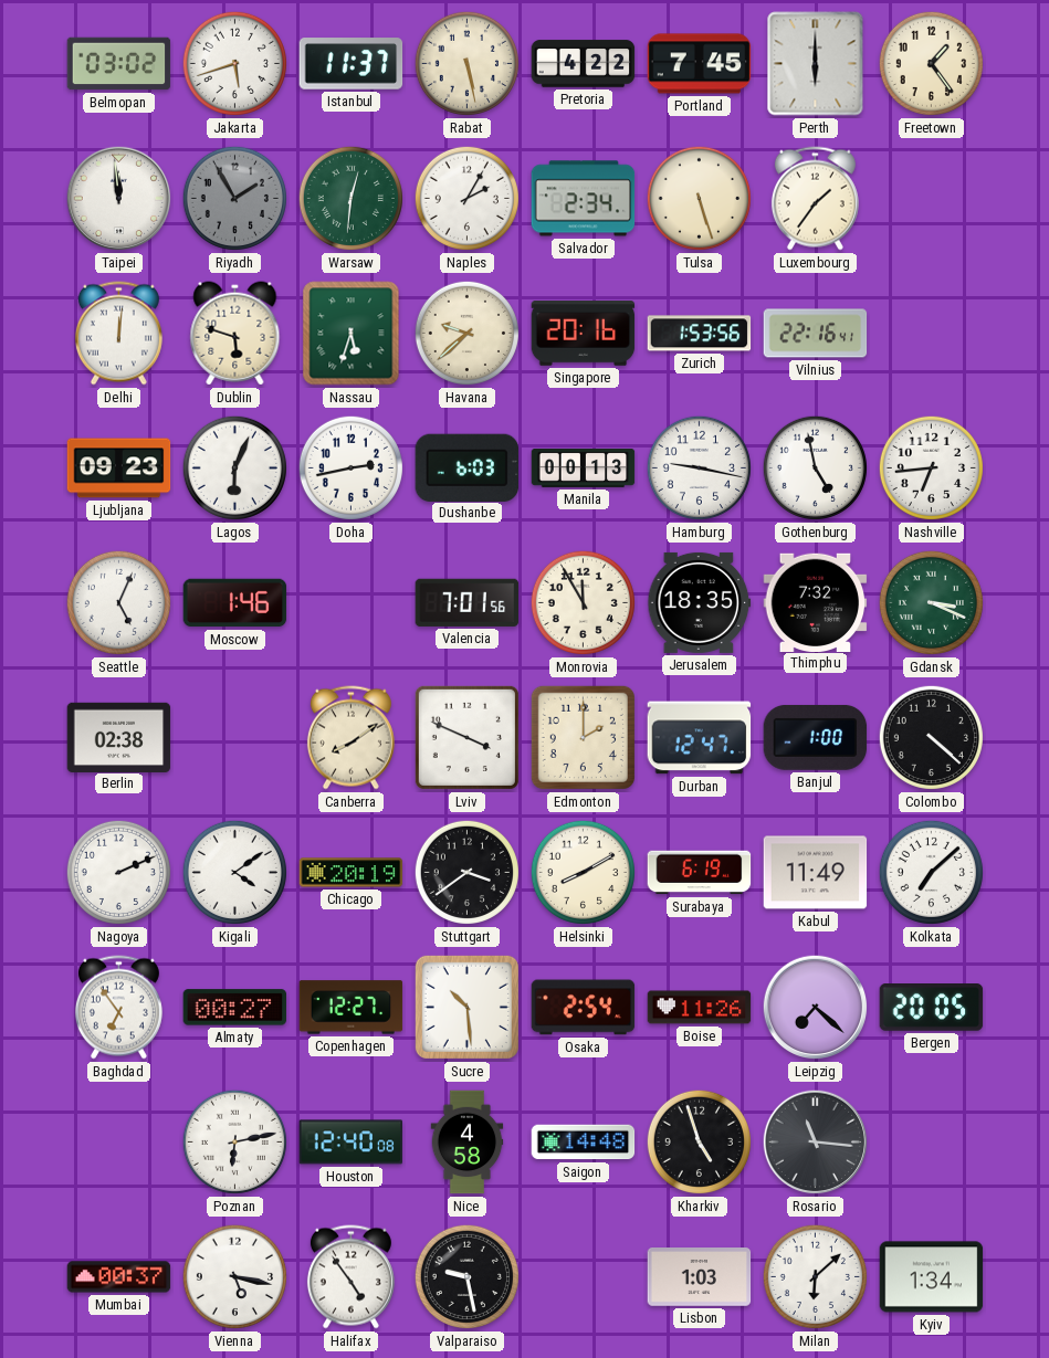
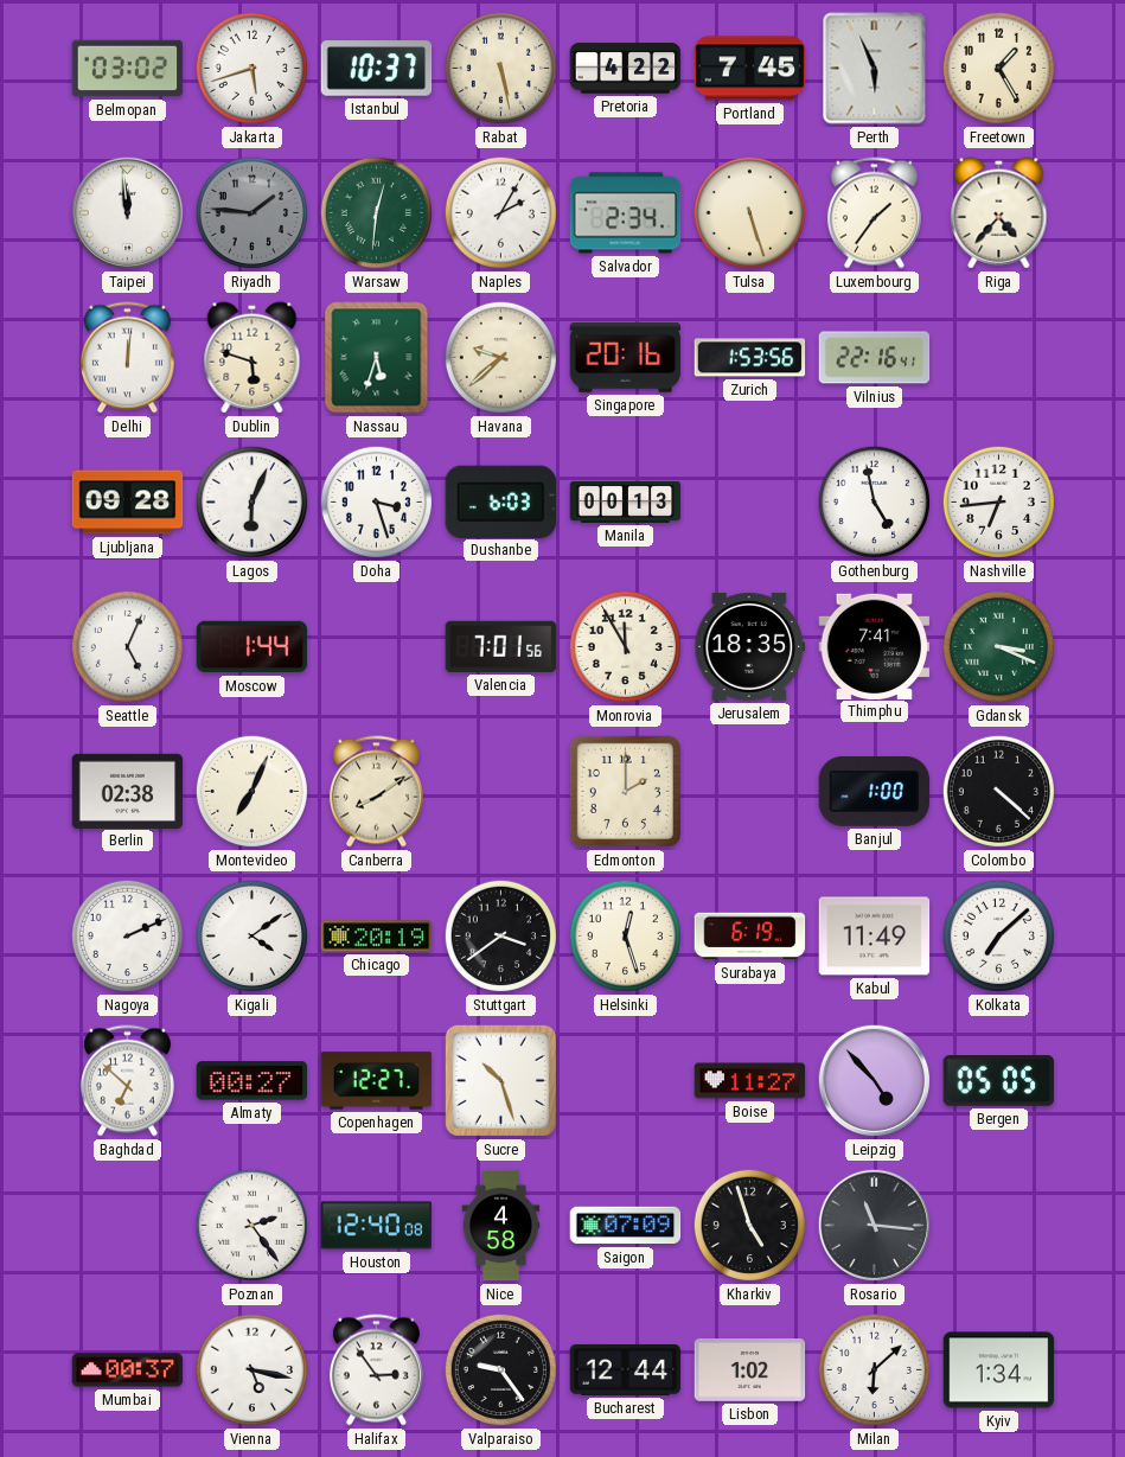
Istanbul: 11:37 -> 10:37
Perth: 6:00 -> 5:56
Freetown: 1:24 -> 1:25
Riyadh: 1:55 -> 1:46
Riga: none -> 4:37
Ljubljana: 09:23 -> 09:28
Doha: 2:43 -> 3:27
Hamburg: 9:17 -> none
Moscow: 1:46 -> 1:44
Thimphu: 7:32 -> 7:41
Montevideo: none -> 7:04
Lviv: 3:49 -> none
Durban: 12:47 -> none
Helsinki: 8:10 -> 12:27
Baghdad: 6:54 -> 6:52
Sucre: 10:29 -> 10:27
Osaka: 2:54 -> none
Boise: 11:26 -> 11:27
Leipzig: 7:22 -> 4:53
Bergen: 20:05 -> 05:05
Poznan: 6:13 -> 2:24
Saigon: 14:48 -> 07:09
Halifax: 4:54 -> 2:54
Valparaiso: 9:28 -> 9:24
Bucharest: none -> 12:44
Lisbon: 1:03 -> 1:02
